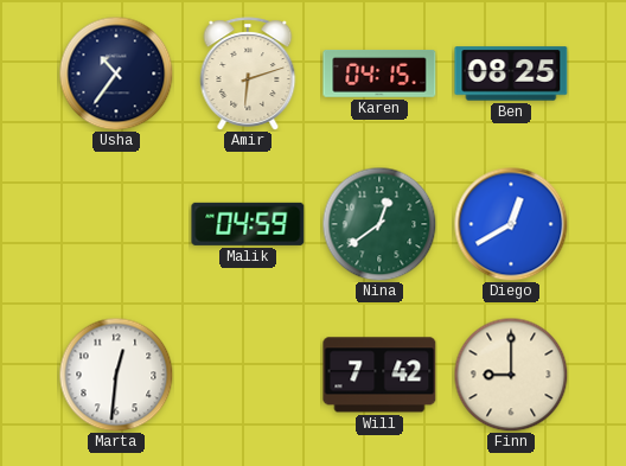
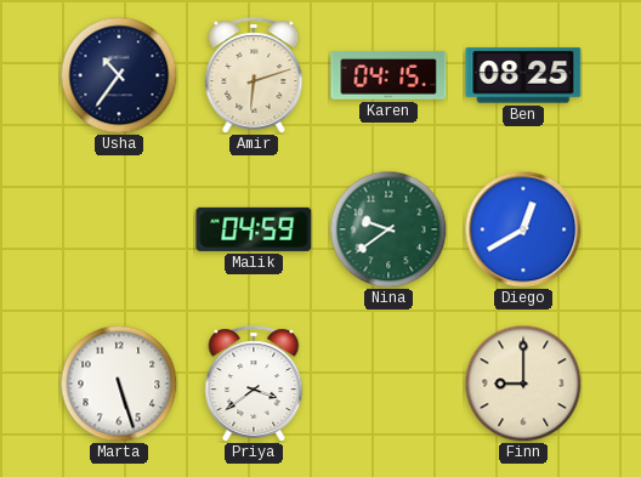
Nina: 12:39 -> 9:39
Marta: 12:31 -> 5:27
Priya: none -> 3:39
Will: 7:42 -> none
